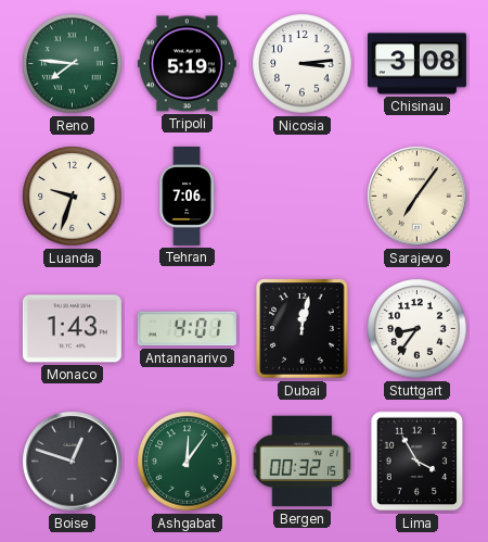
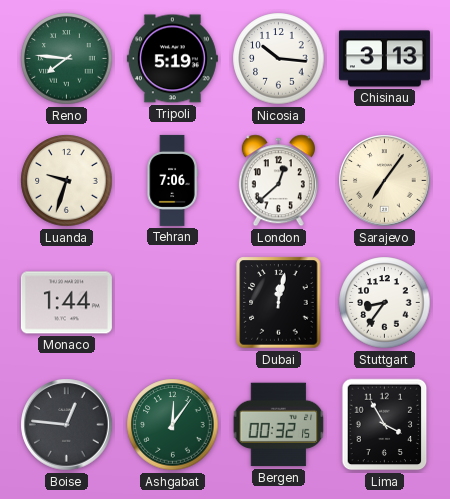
Nicosia: 3:14 -> 10:16
Chisinau: 3:08 -> 3:13
London: none -> 12:38
Monaco: 1:43 -> 1:44
Antananarivo: 4:01 -> none
Boise: 12:48 -> 12:46
